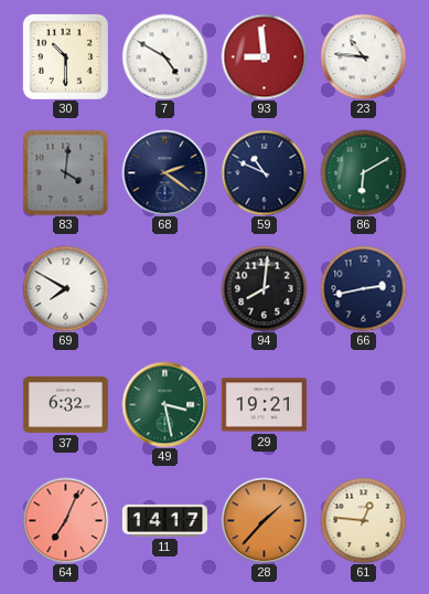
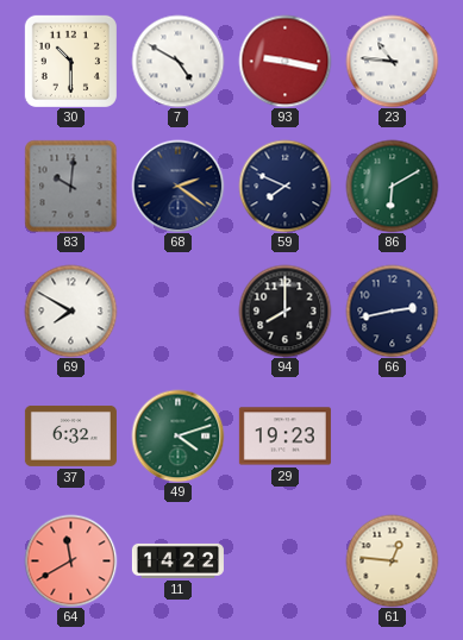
93: 8:59 -> 9:17
83: 4:01 -> 10:01
59: 10:49 -> 7:49
94: 8:01 -> 8:00
49: 3:28 -> 4:12
29: 19:21 -> 19:23
64: 7:04 -> 11:40
11: 14:17 -> 14:22
28: 1:37 -> none
